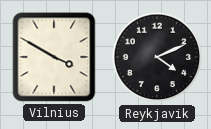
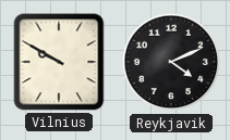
Vilnius: 3:50 -> 9:50
